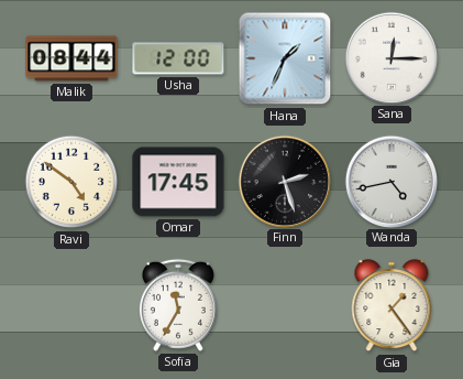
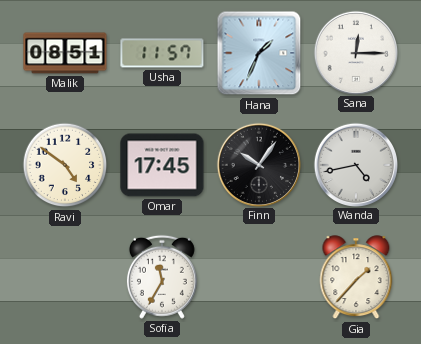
Malik: 08:44 -> 08:51
Usha: 12:00 -> 11:57
Finn: 2:27 -> 10:06
Gia: 1:24 -> 1:37
